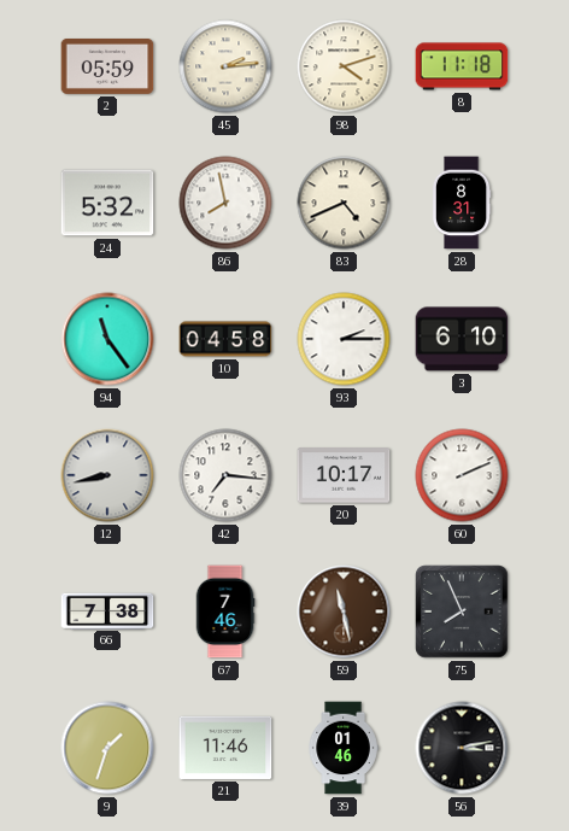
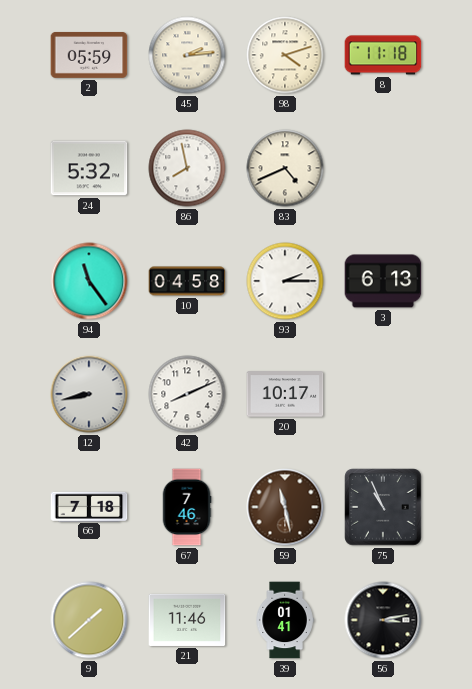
28: 8:31 -> none
3: 6:10 -> 6:13
42: 7:16 -> 8:11
60: 2:11 -> none
66: 7:38 -> 7:18
75: 7:56 -> 10:56
9: 1:33 -> 1:38
39: 01:46 -> 01:41
